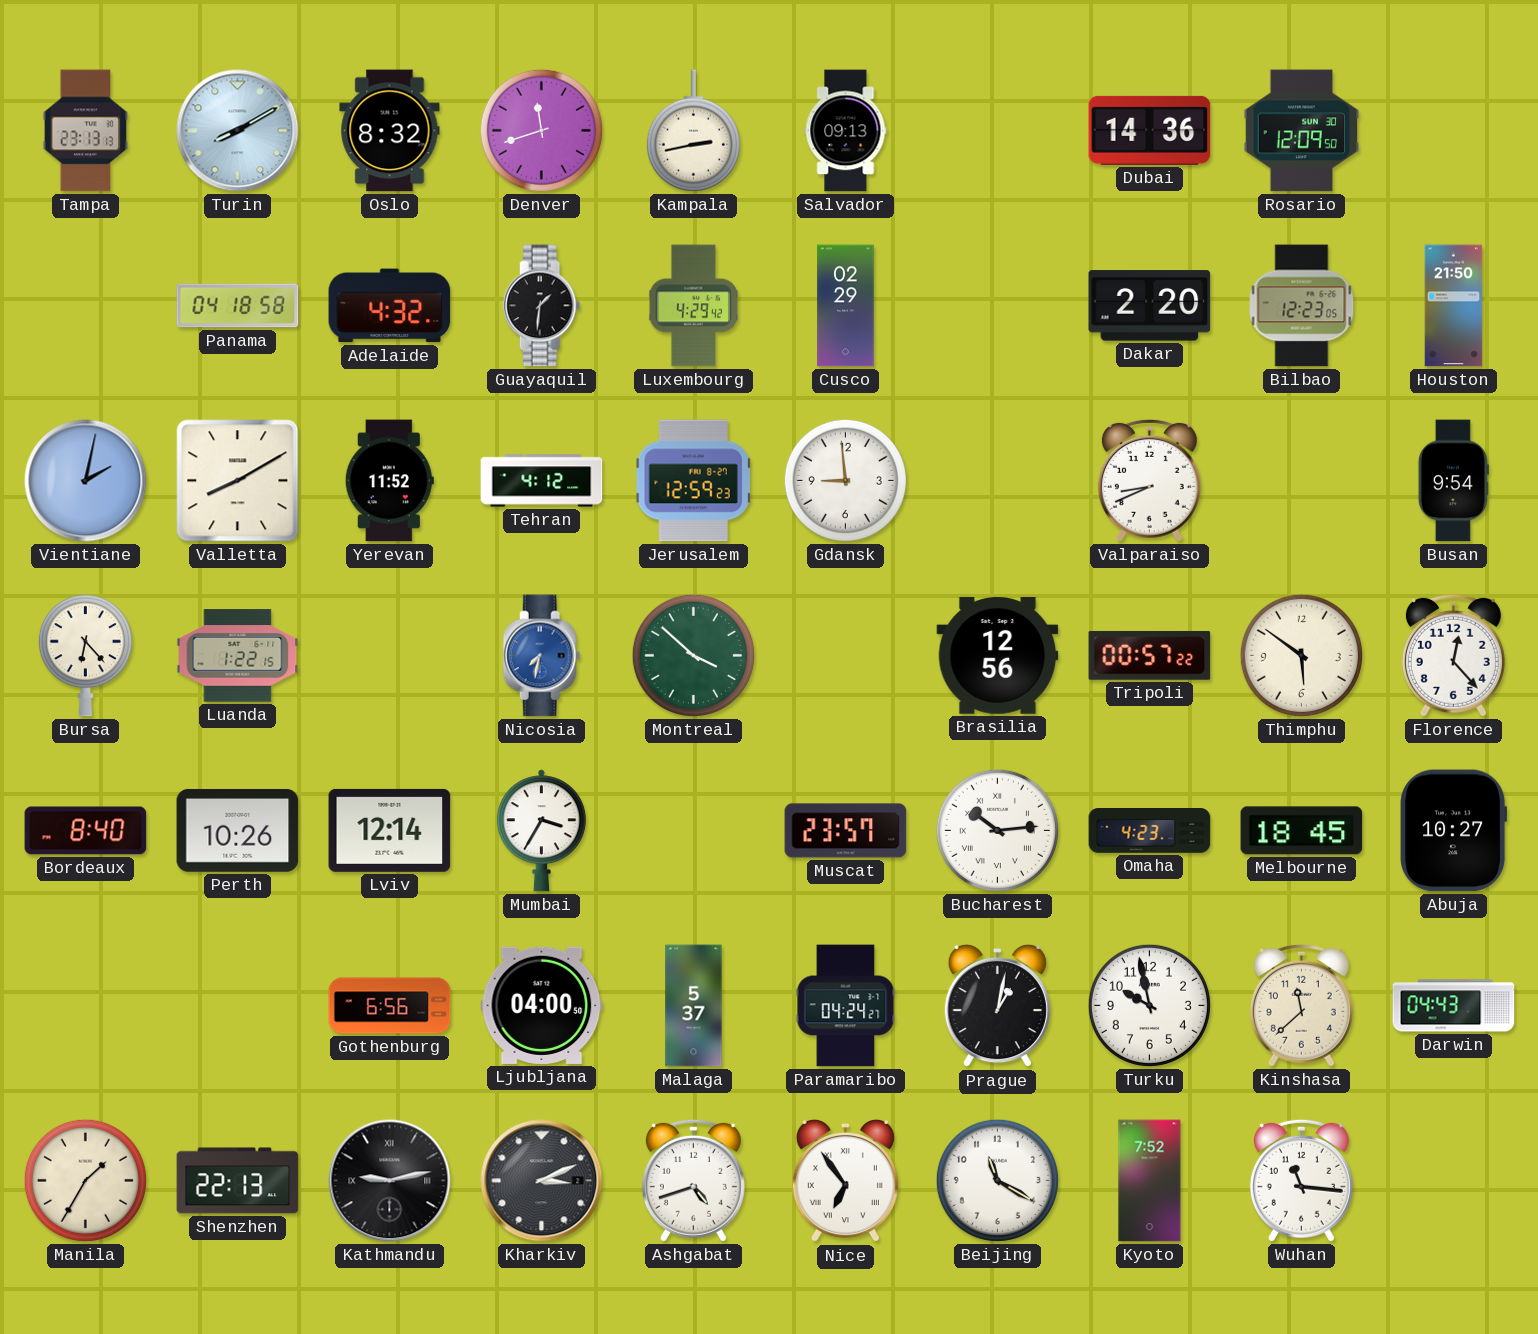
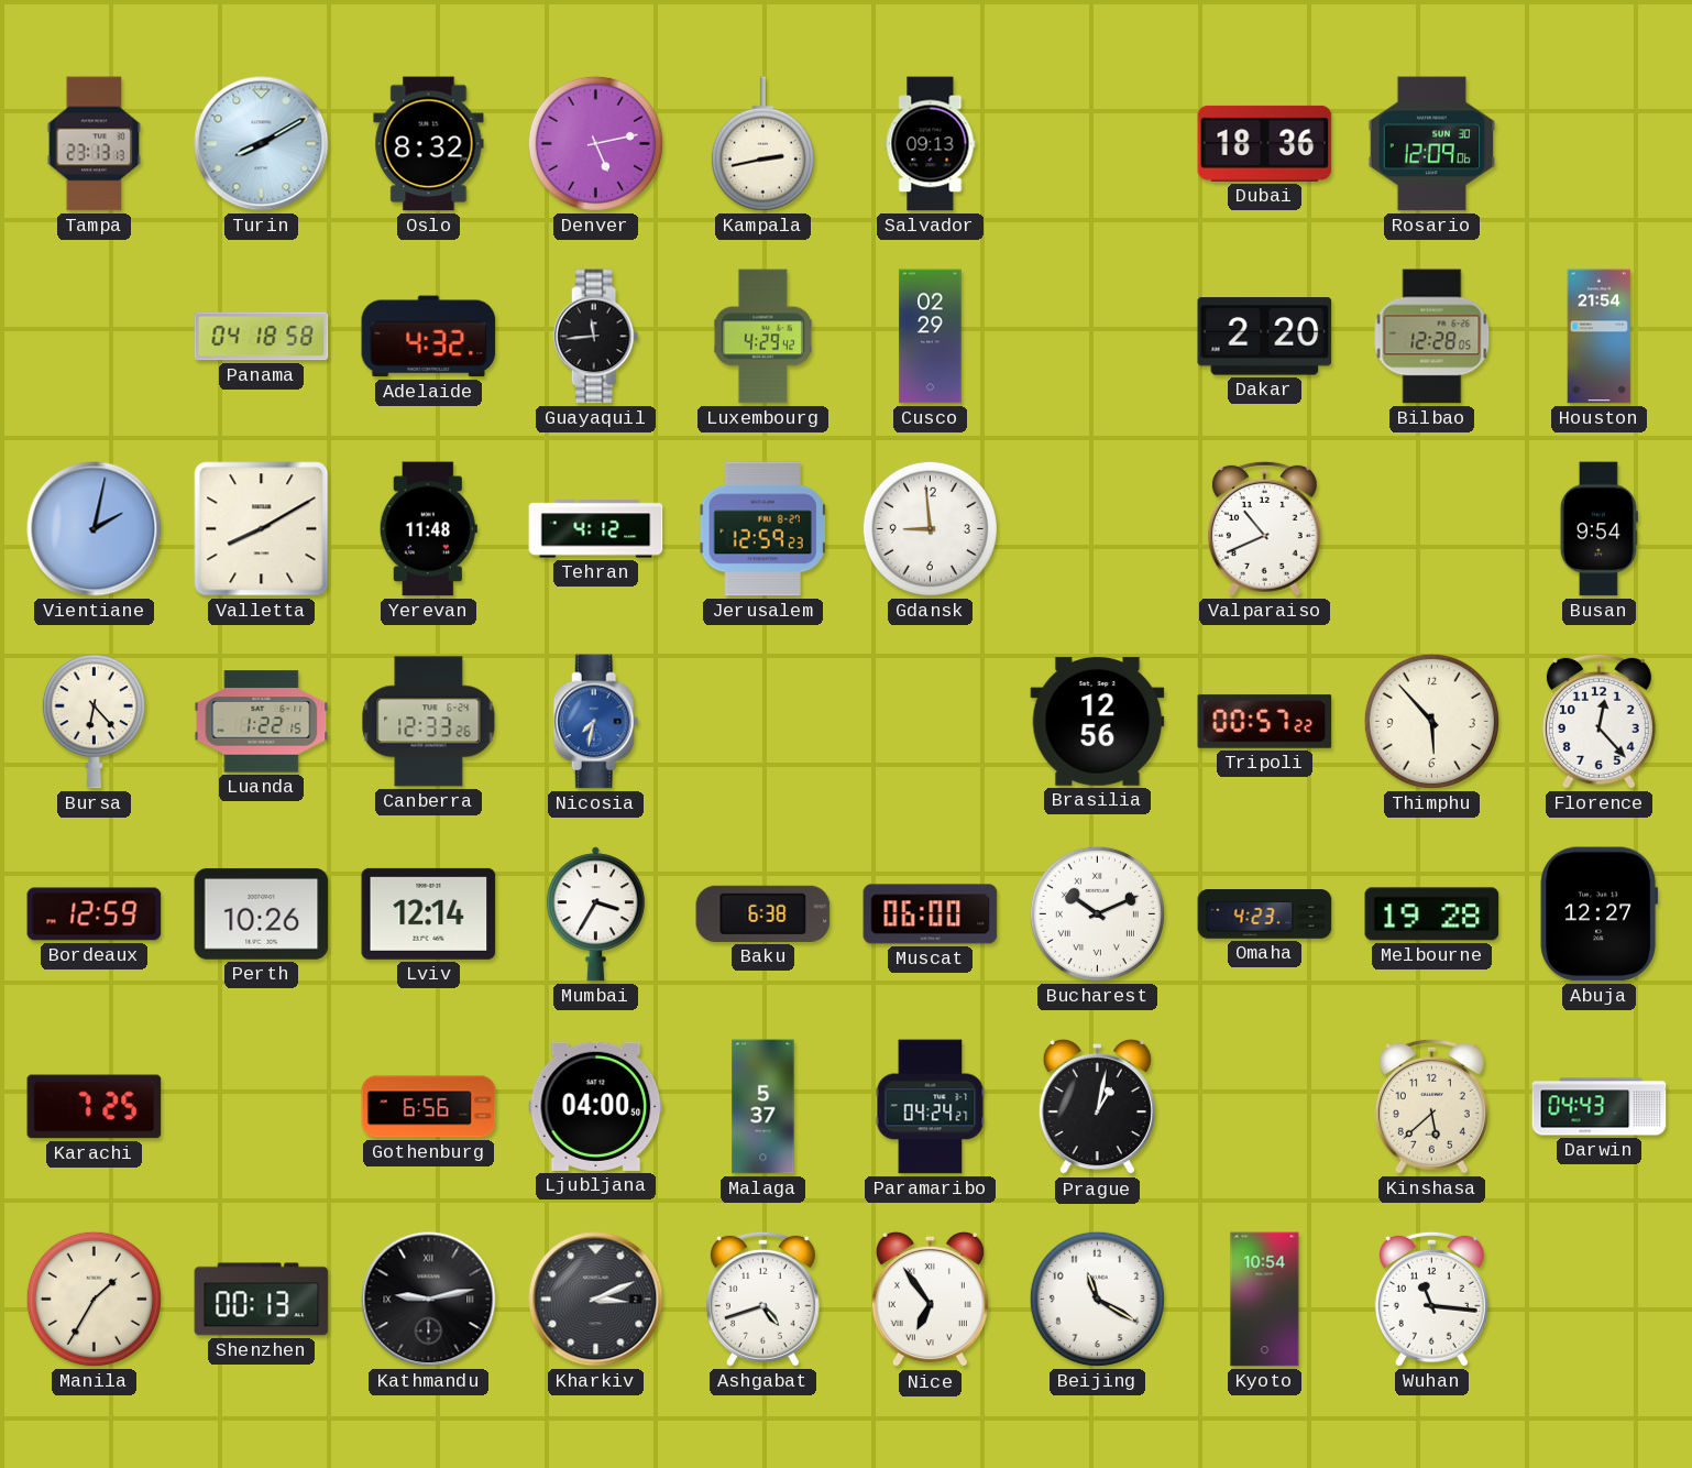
Denver: 11:42 -> 5:13
Dubai: 14:36 -> 18:36
Rosario: 12:09:50 -> 12:09:06
Guayaquil: 1:31 -> 11:44
Bilbao: 12:23 -> 12:28
Houston: 21:50 -> 21:54
Yerevan: 11:52 -> 11:48
Valparaiso: 8:41 -> 10:41
Canberra: none -> 12:33
Montreal: 3:52 -> none
Thimphu: 5:51 -> 5:53
Bordeaux: 8:40 -> 12:59
Baku: none -> 6:38
Muscat: 23:57 -> 06:00
Bucharest: 10:14 -> 10:11
Melbourne: 18:45 -> 19:28
Abuja: 10:27 -> 12:27
Karachi: none -> 7:25
Turku: 9:58 -> none
Kinshasa: 11:38 -> 5:38
Shenzhen: 22:13 -> 00:13
Kyoto: 7:52 -> 10:54
